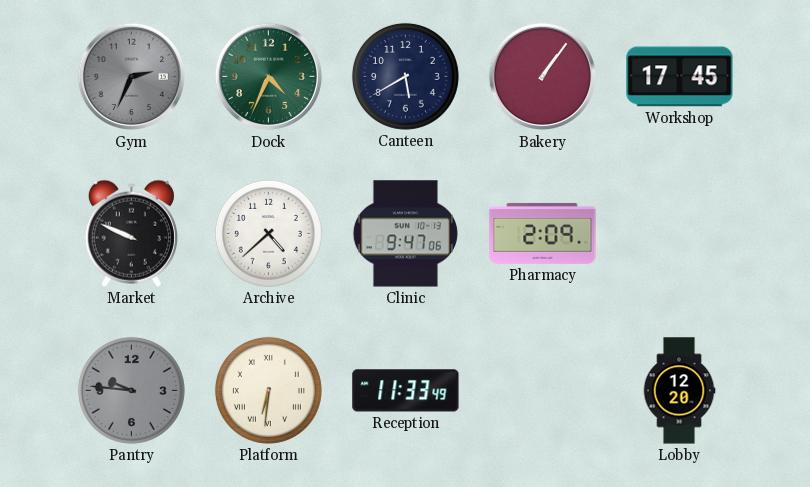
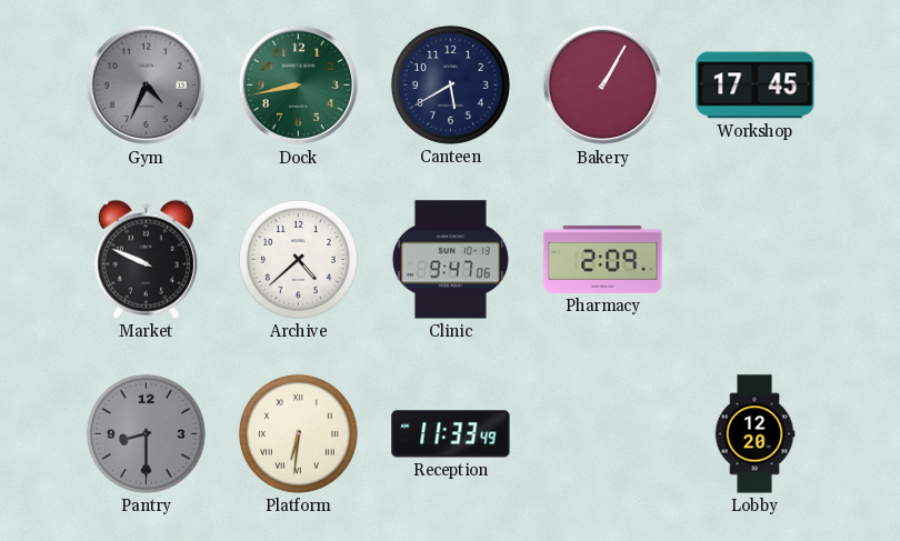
Gym: 2:34 -> 4:34
Dock: 4:34 -> 8:43
Bakery: 1:06 -> 1:05
Pantry: 9:46 -> 8:30
